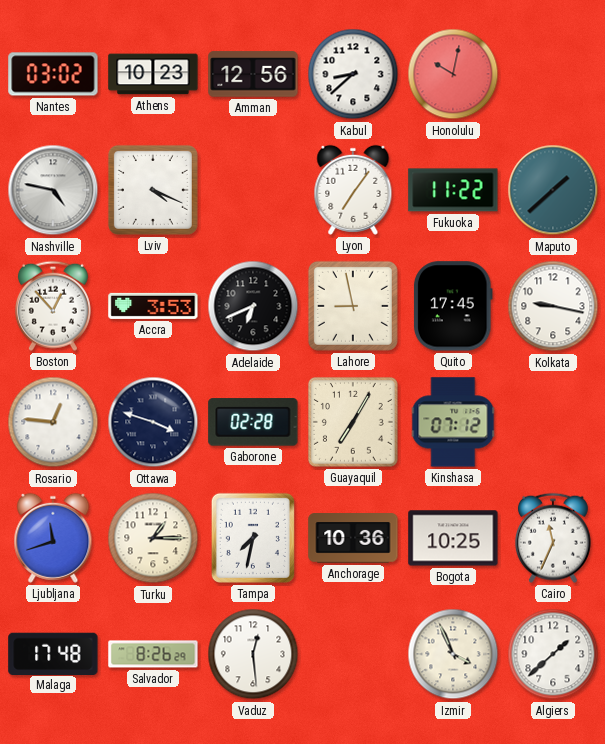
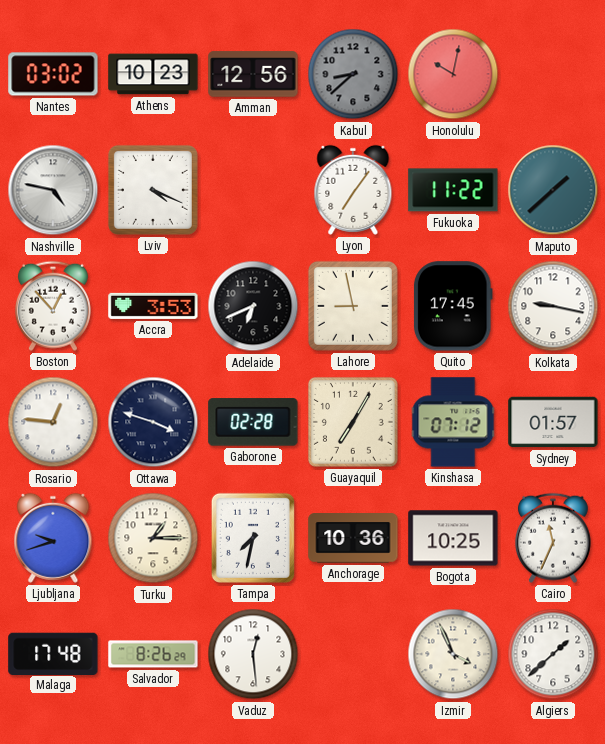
Kabul dial: white -> grey
Sydney: none -> 01:57
Ljubljana: 11:42 -> 9:42
